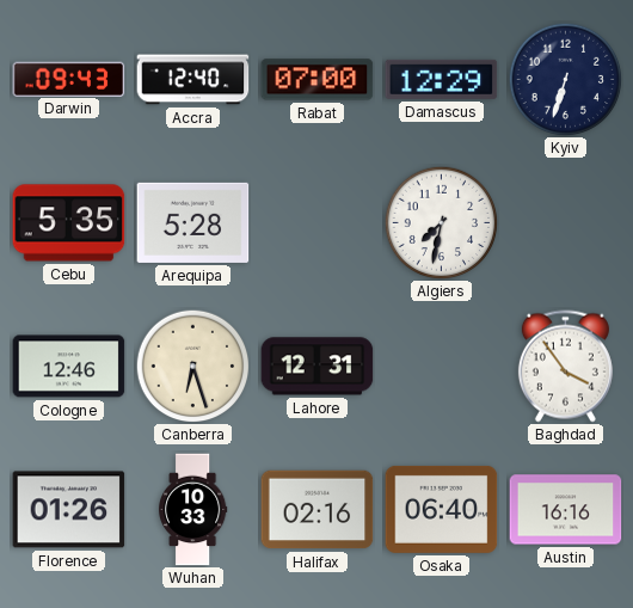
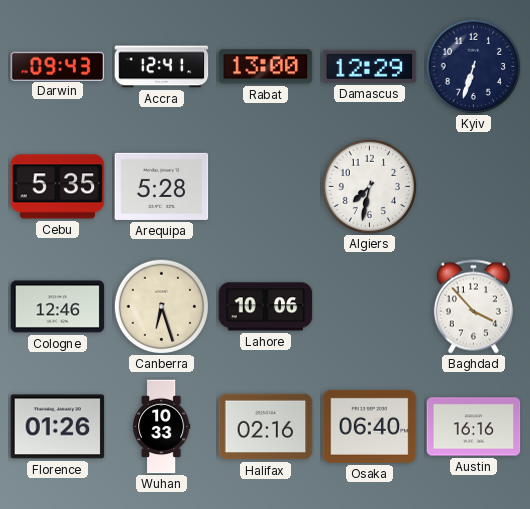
Accra: 12:40 -> 12:41
Rabat: 07:00 -> 13:00
Lahore: 12:31 -> 10:06
Baghdad: 3:54 -> 3:53
